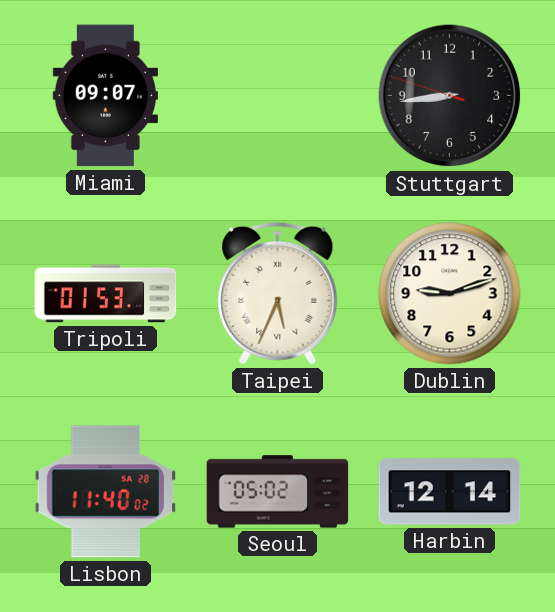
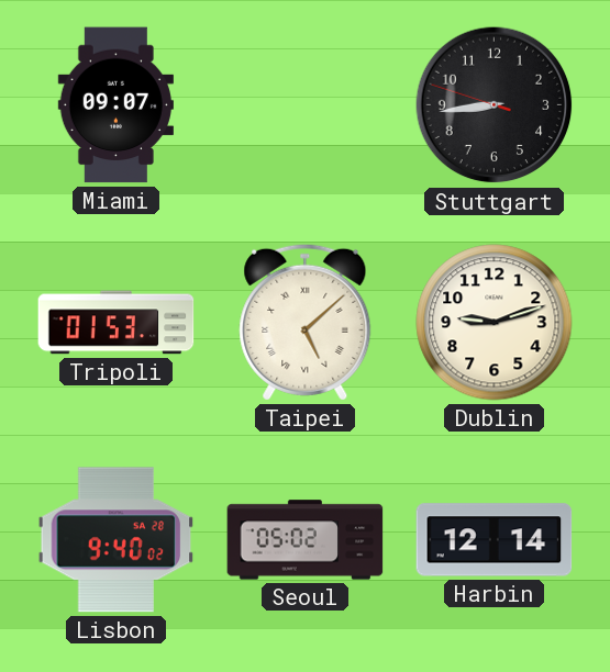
Taipei: 5:34 -> 5:08
Lisbon: 11:40 -> 9:40
